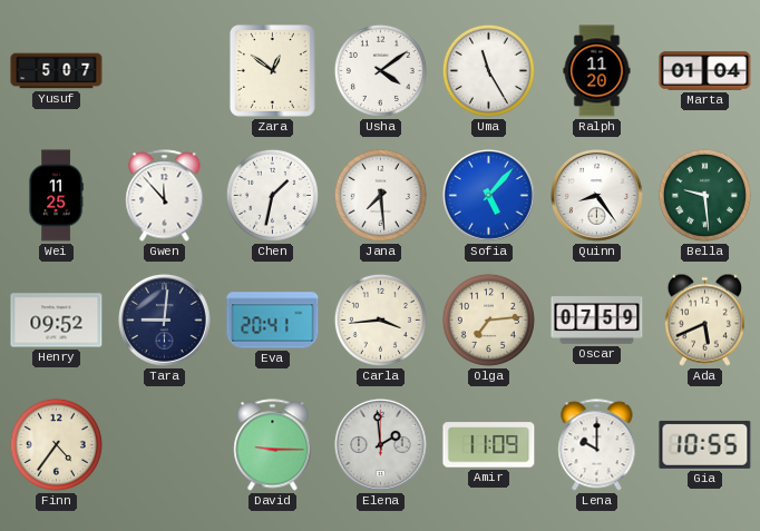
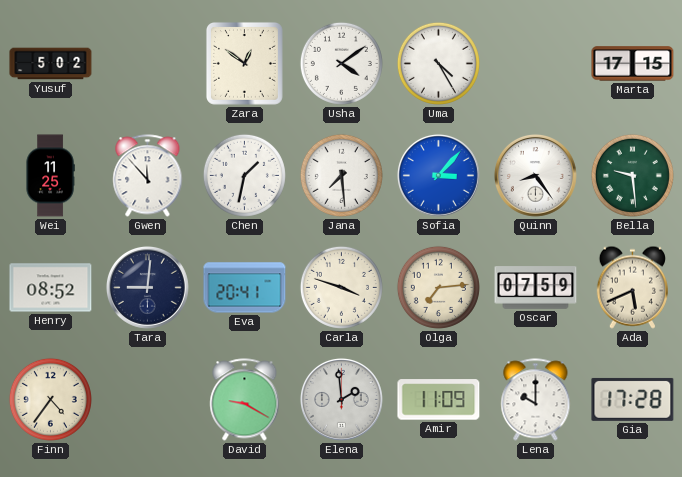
Yusuf: 5:07 -> 5:02
Uma: 11:25 -> 4:25
Ralph: 11:20 -> none
Marta: 01:04 -> 17:15
Sofia: 5:07 -> 3:07
Henry: 09:52 -> 08:52
Carla: 3:44 -> 3:48
David: 9:15 -> 9:20
Gia: 10:55 -> 17:28
